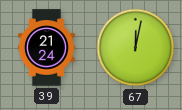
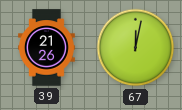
39: 21:24 -> 21:26
